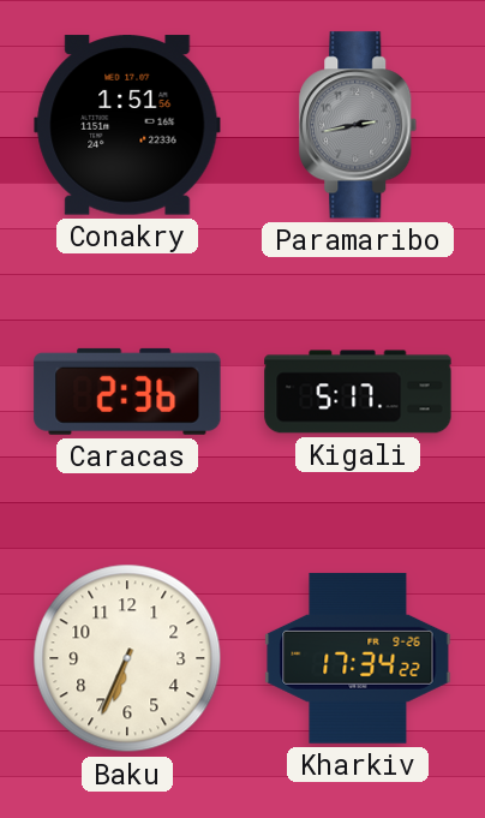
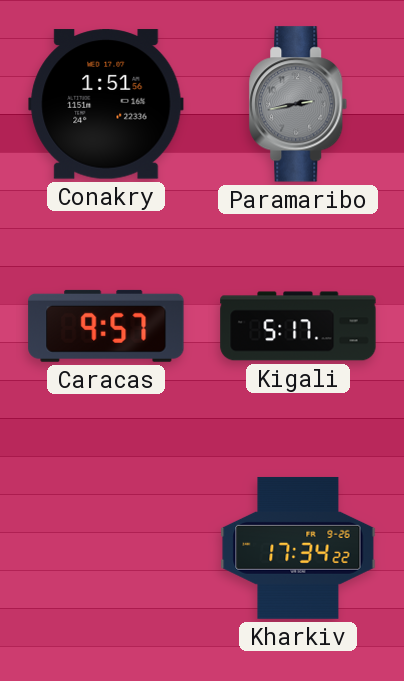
Caracas: 2:36 -> 9:57
Baku: 6:34 -> none
